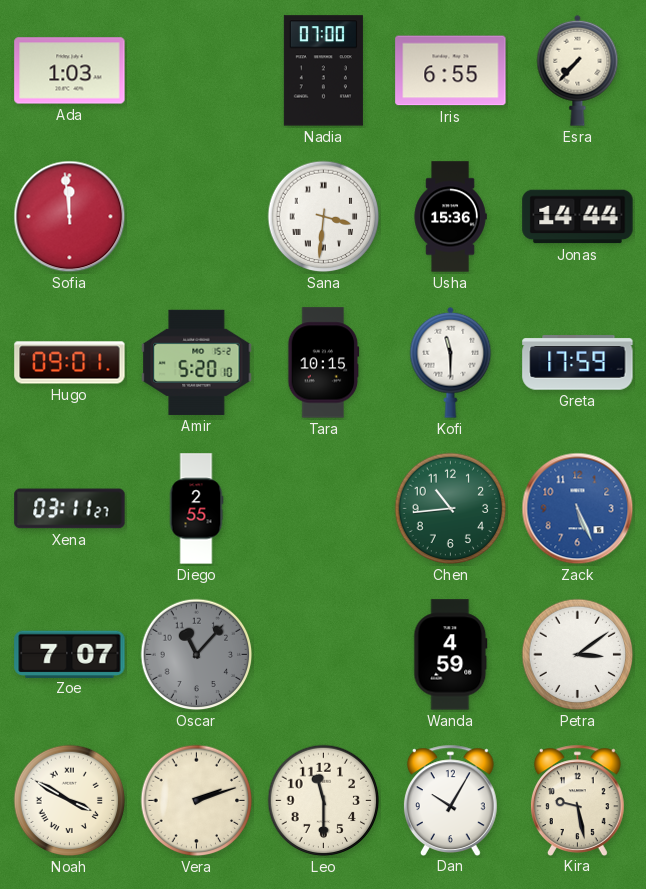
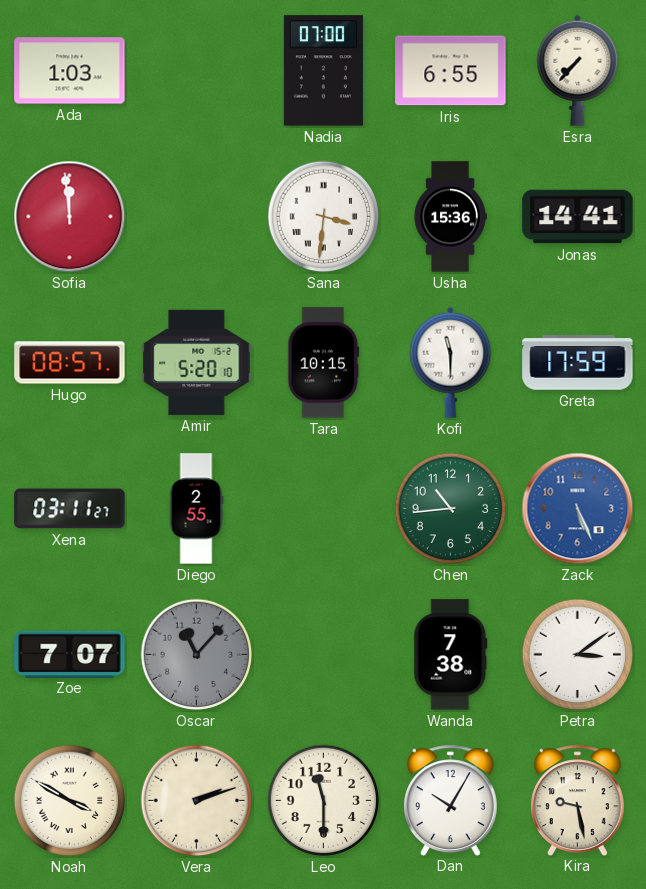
Jonas: 14:44 -> 14:41
Hugo: 09:01 -> 08:57
Wanda: 4:59 -> 7:38
